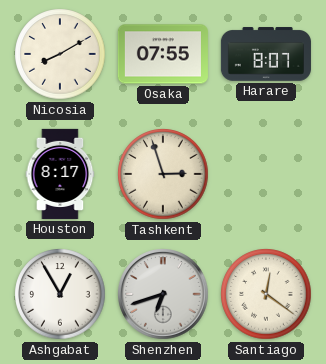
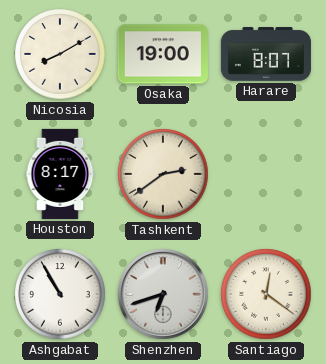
Osaka: 07:55 -> 19:00
Tashkent: 2:57 -> 2:39
Ashgabat: 12:55 -> 10:55
